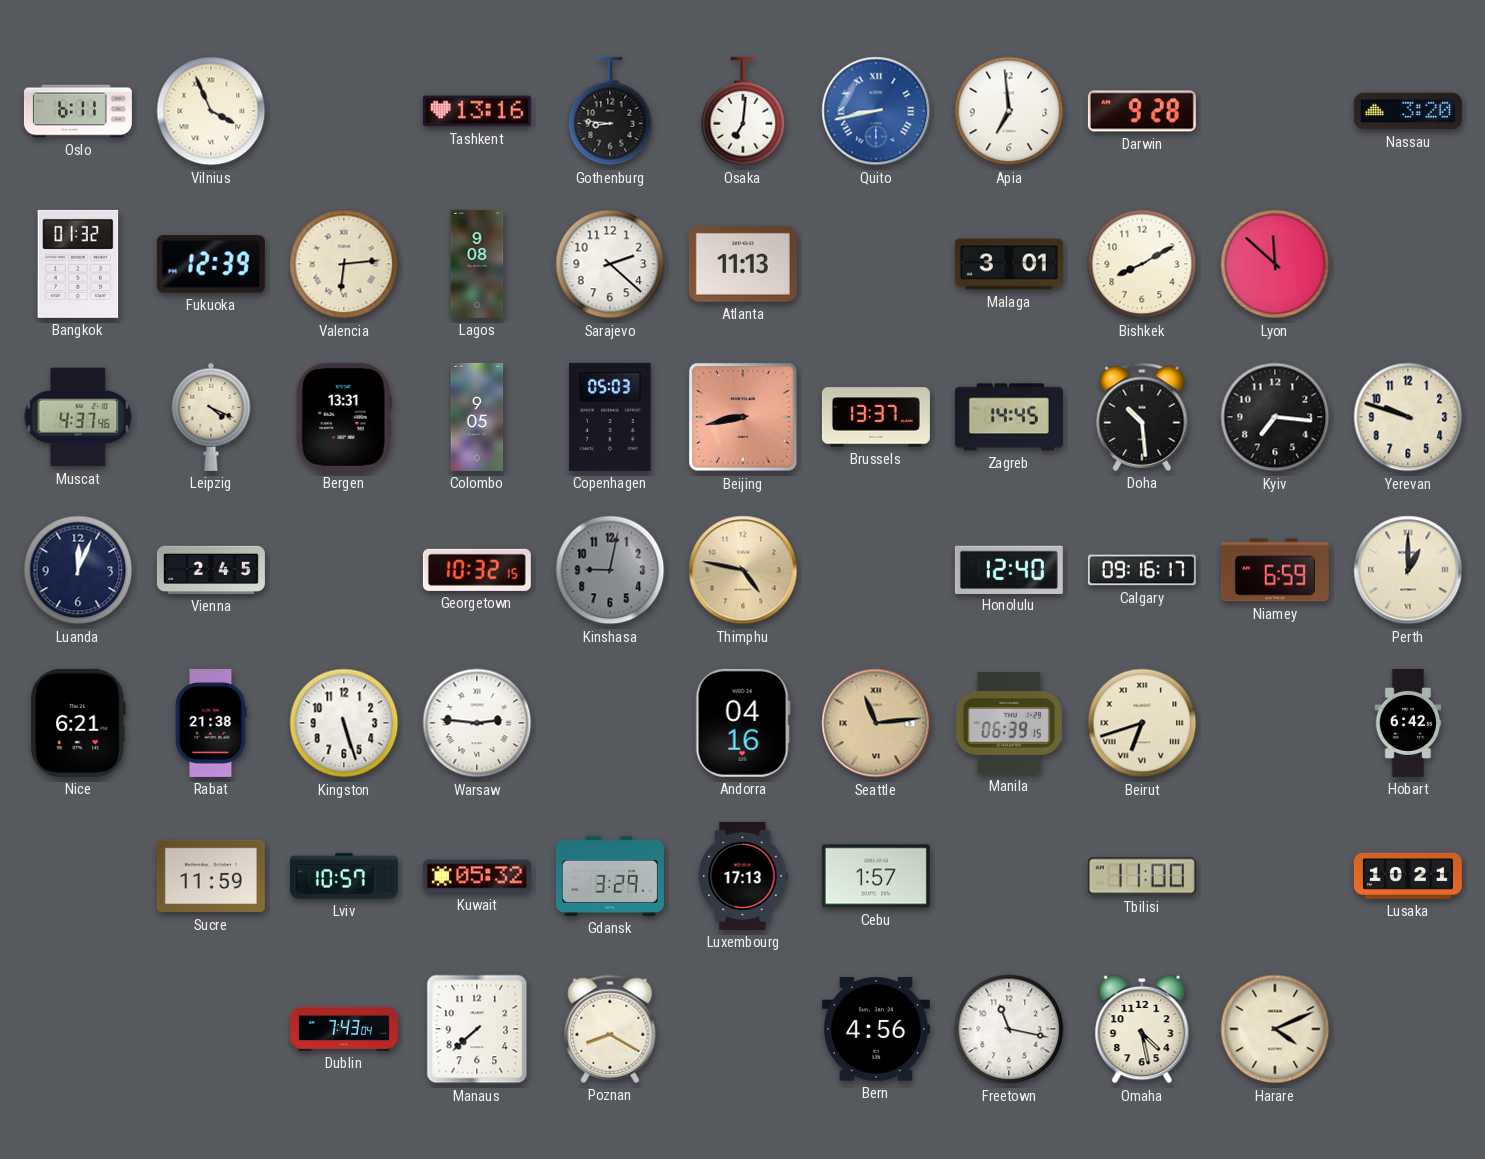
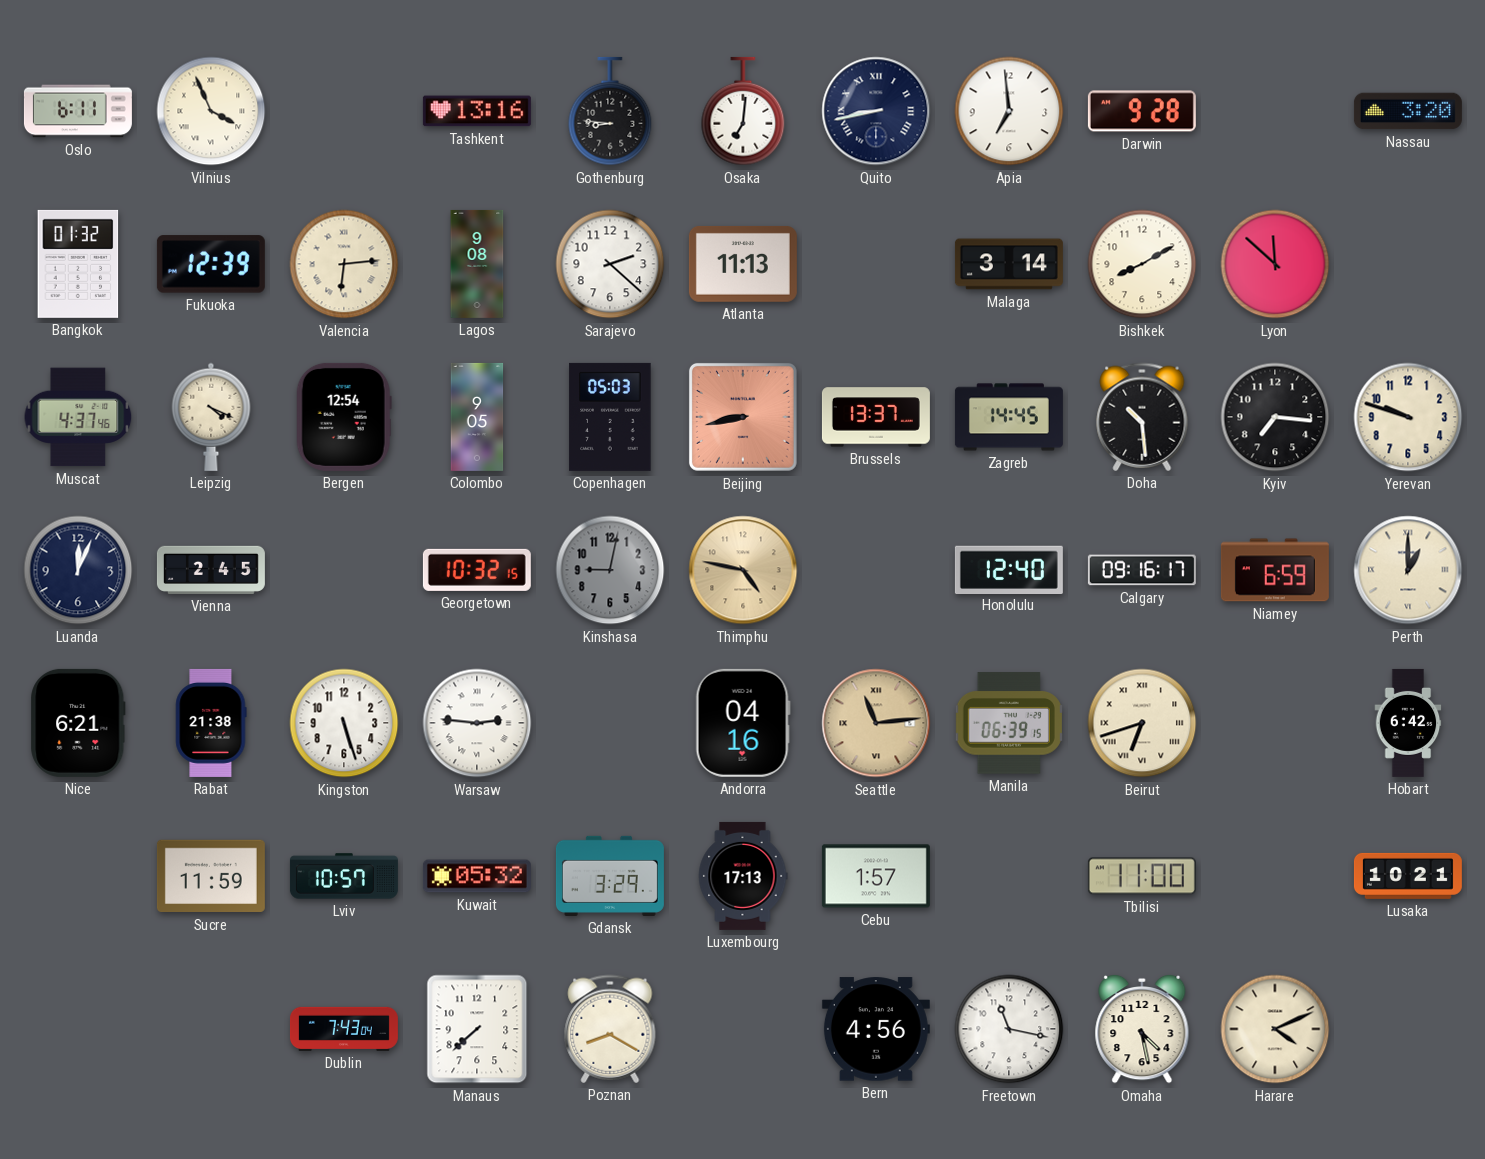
Quito dial: blue -> navy
Malaga: 3:01 -> 3:14
Bergen: 13:31 -> 12:54
